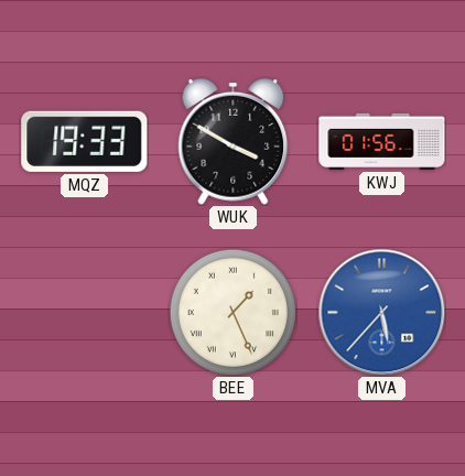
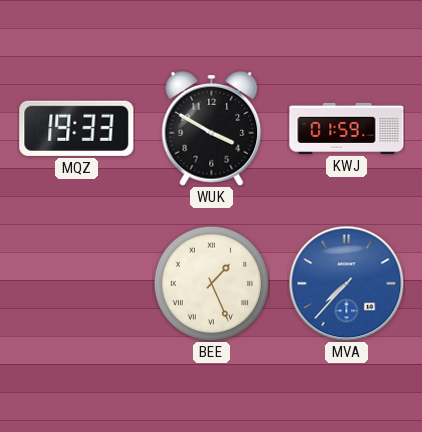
KWJ: 01:56 -> 01:59
MVA: 5:37 -> 7:37
